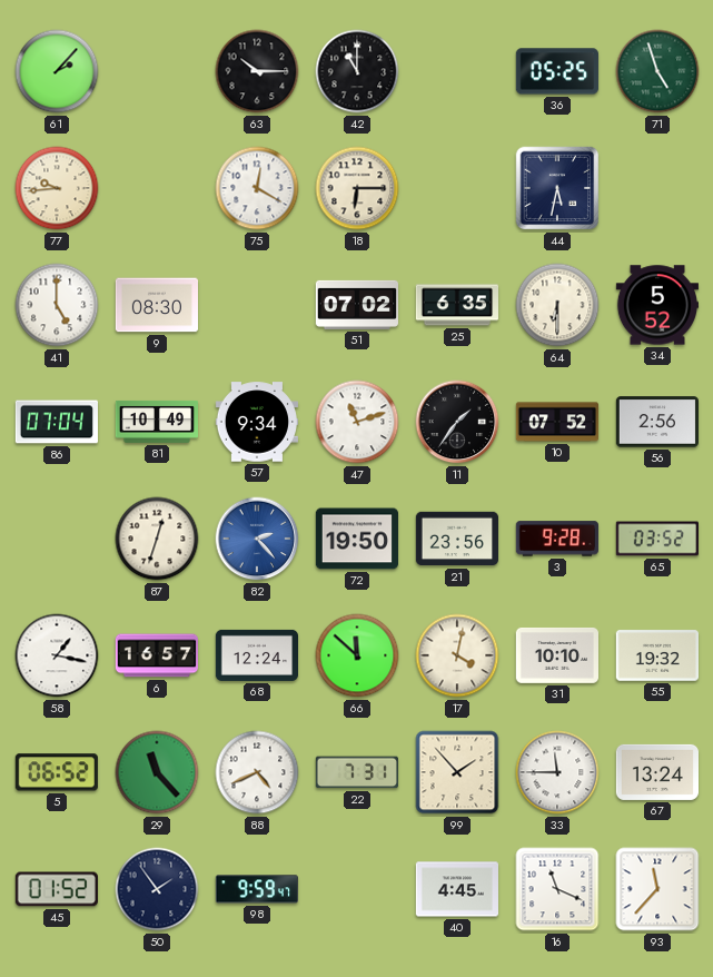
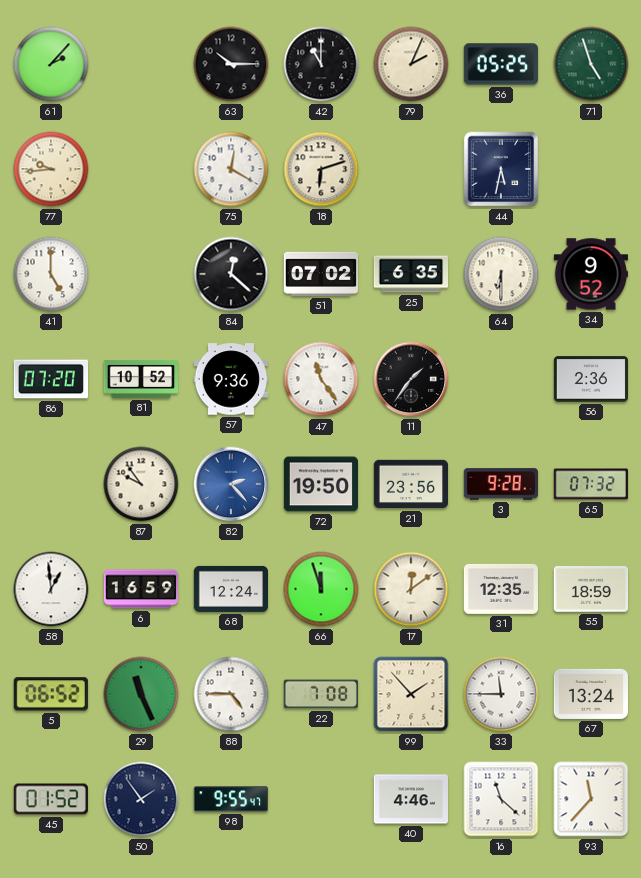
79: none -> 2:04
18: 6:15 -> 6:12
9: 08:30 -> none
84: none -> 12:22
34: 5:52 -> 9:52
86: 07:04 -> 07:20
81: 10:49 -> 10:52
57: 9:34 -> 9:36
47: 11:12 -> 11:24
10: 07:52 -> none
56: 2:56 -> 2:36
87: 12:33 -> 9:54
65: 03:52 -> 07:32
58: 1:17 -> 12:59
6: 16:57 -> 16:59
66: 11:52 -> 11:57
17: 4:02 -> 12:09
31: 10:10 -> 12:35
55: 19:32 -> 18:59
29: 11:23 -> 11:26
88: 4:41 -> 4:45
22: 7:31 -> 7:08
98: 9:59 -> 9:55
40: 4:45 -> 4:46
16: 11:19 -> 11:22
